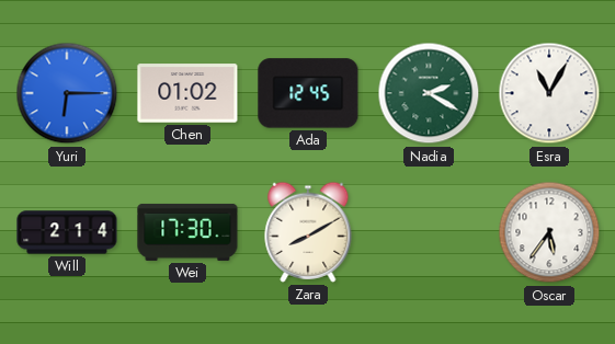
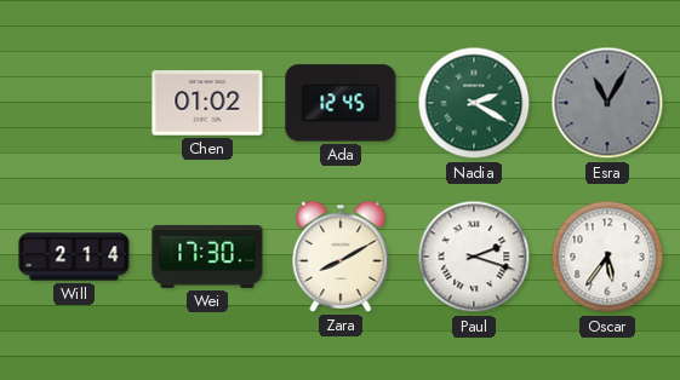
Yuri: 6:15 -> none
Esra dial: white -> grey
Paul: none -> 2:18
